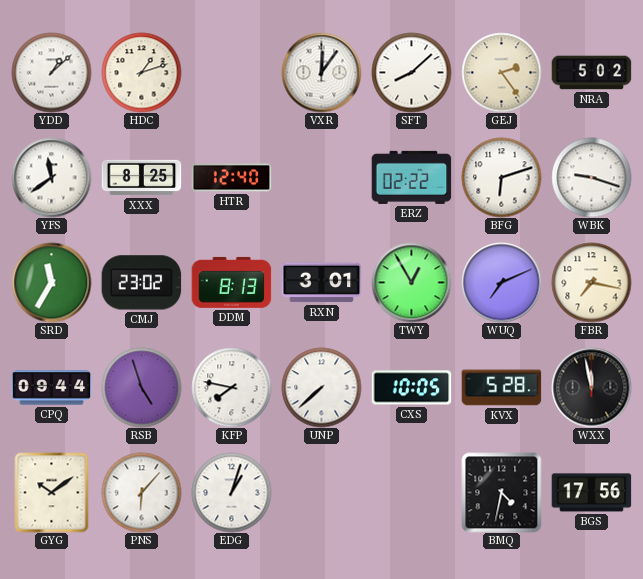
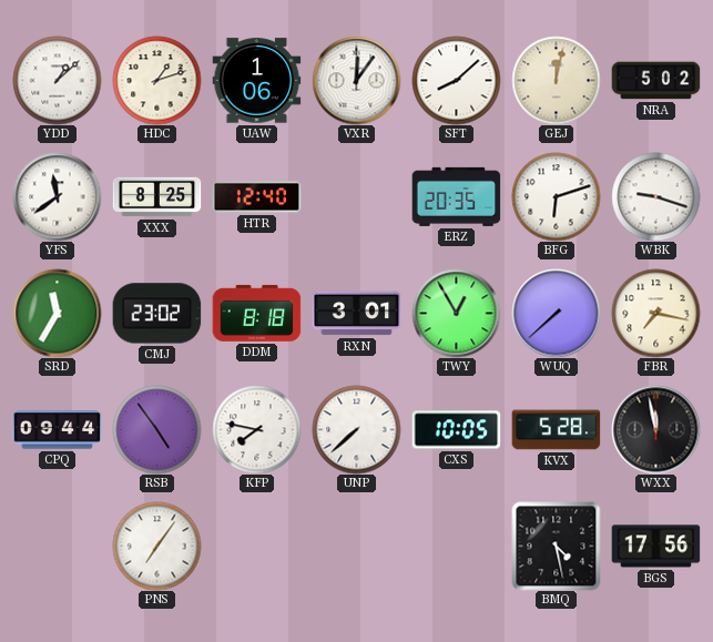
UAW: none -> 1:06
GEJ: 2:24 -> 12:02
ERZ: 02:22 -> 20:35
DDM: 8:13 -> 8:18
WUQ: 7:11 -> 7:38
RSB: 4:57 -> 4:54
GYG: 10:09 -> none
PNS: 6:07 -> 7:06
EDG: 1:03 -> none
BMQ: 4:32 -> 4:28
